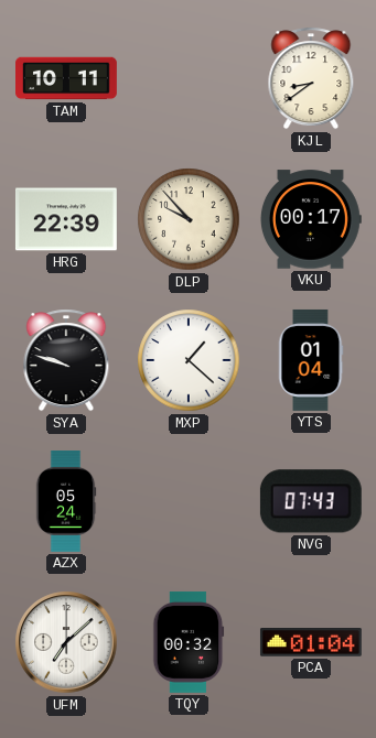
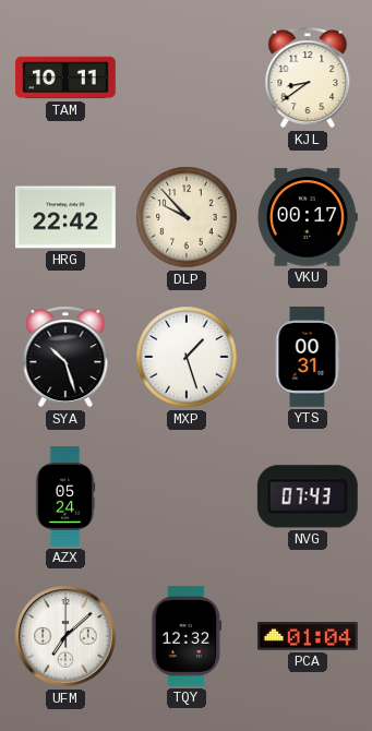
HRG: 22:39 -> 22:42
SYA: 9:48 -> 10:27
MXP: 1:22 -> 1:27
YTS: 01:04 -> 00:31
TQY: 00:32 -> 12:32
